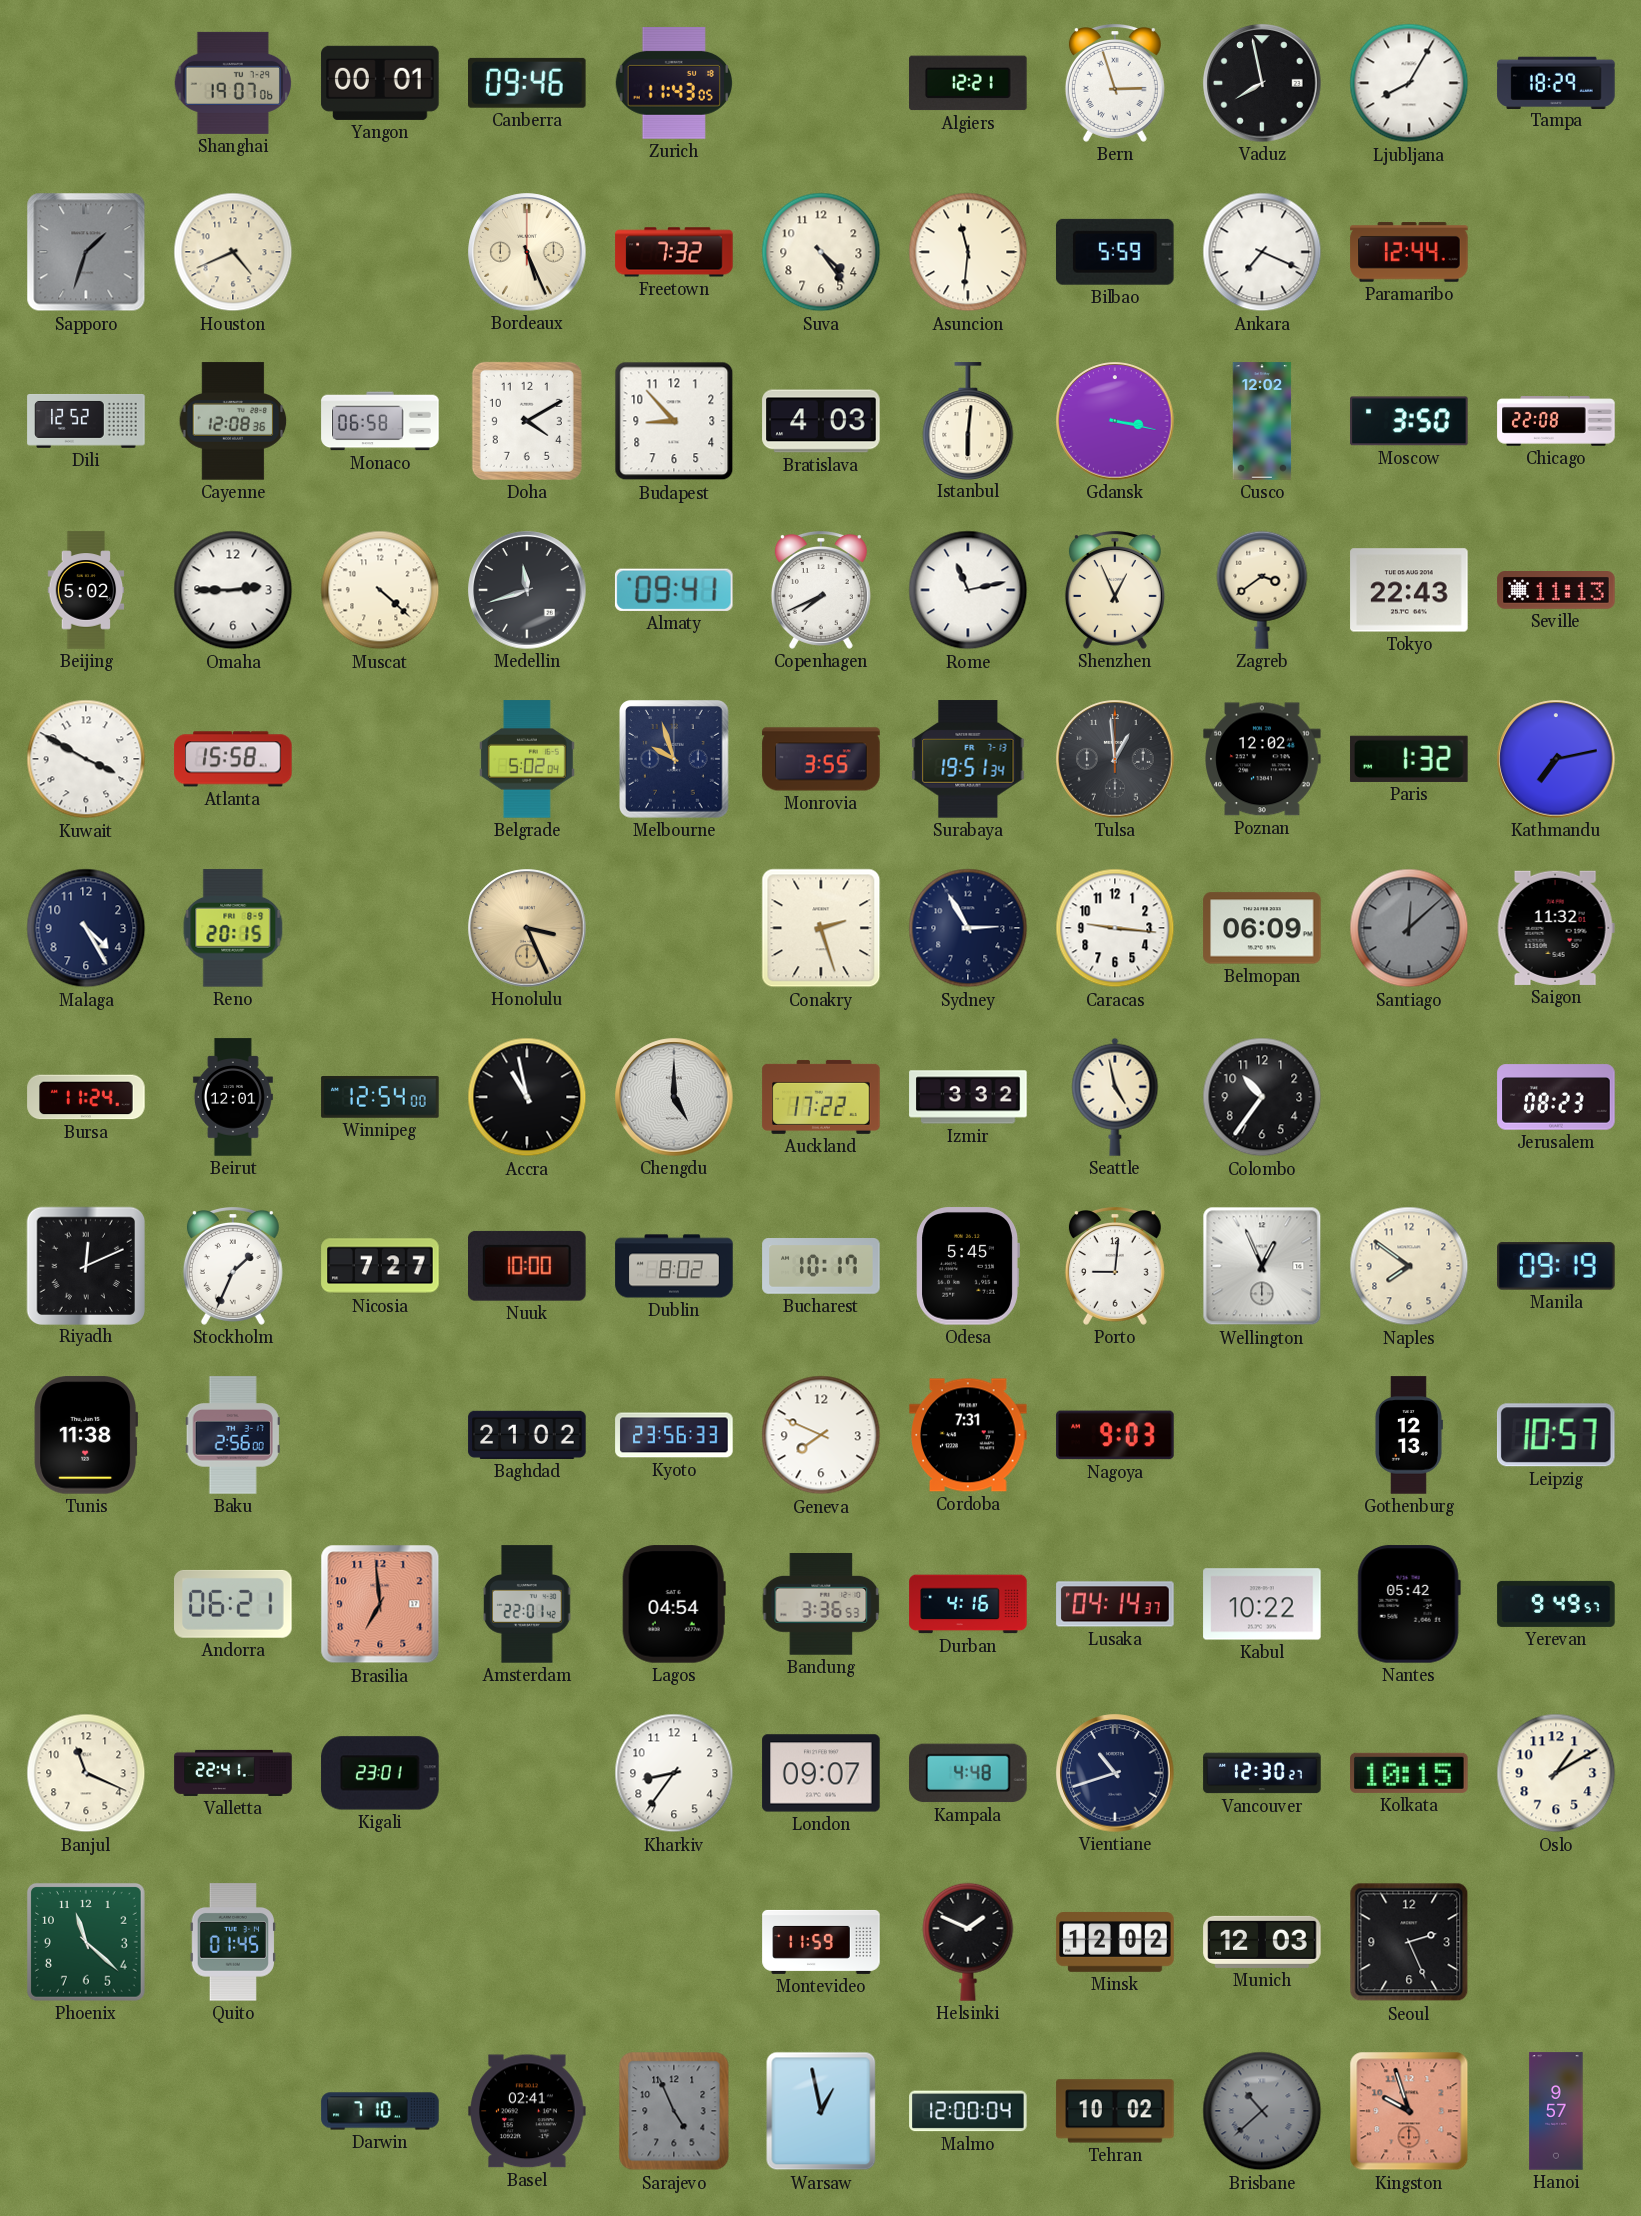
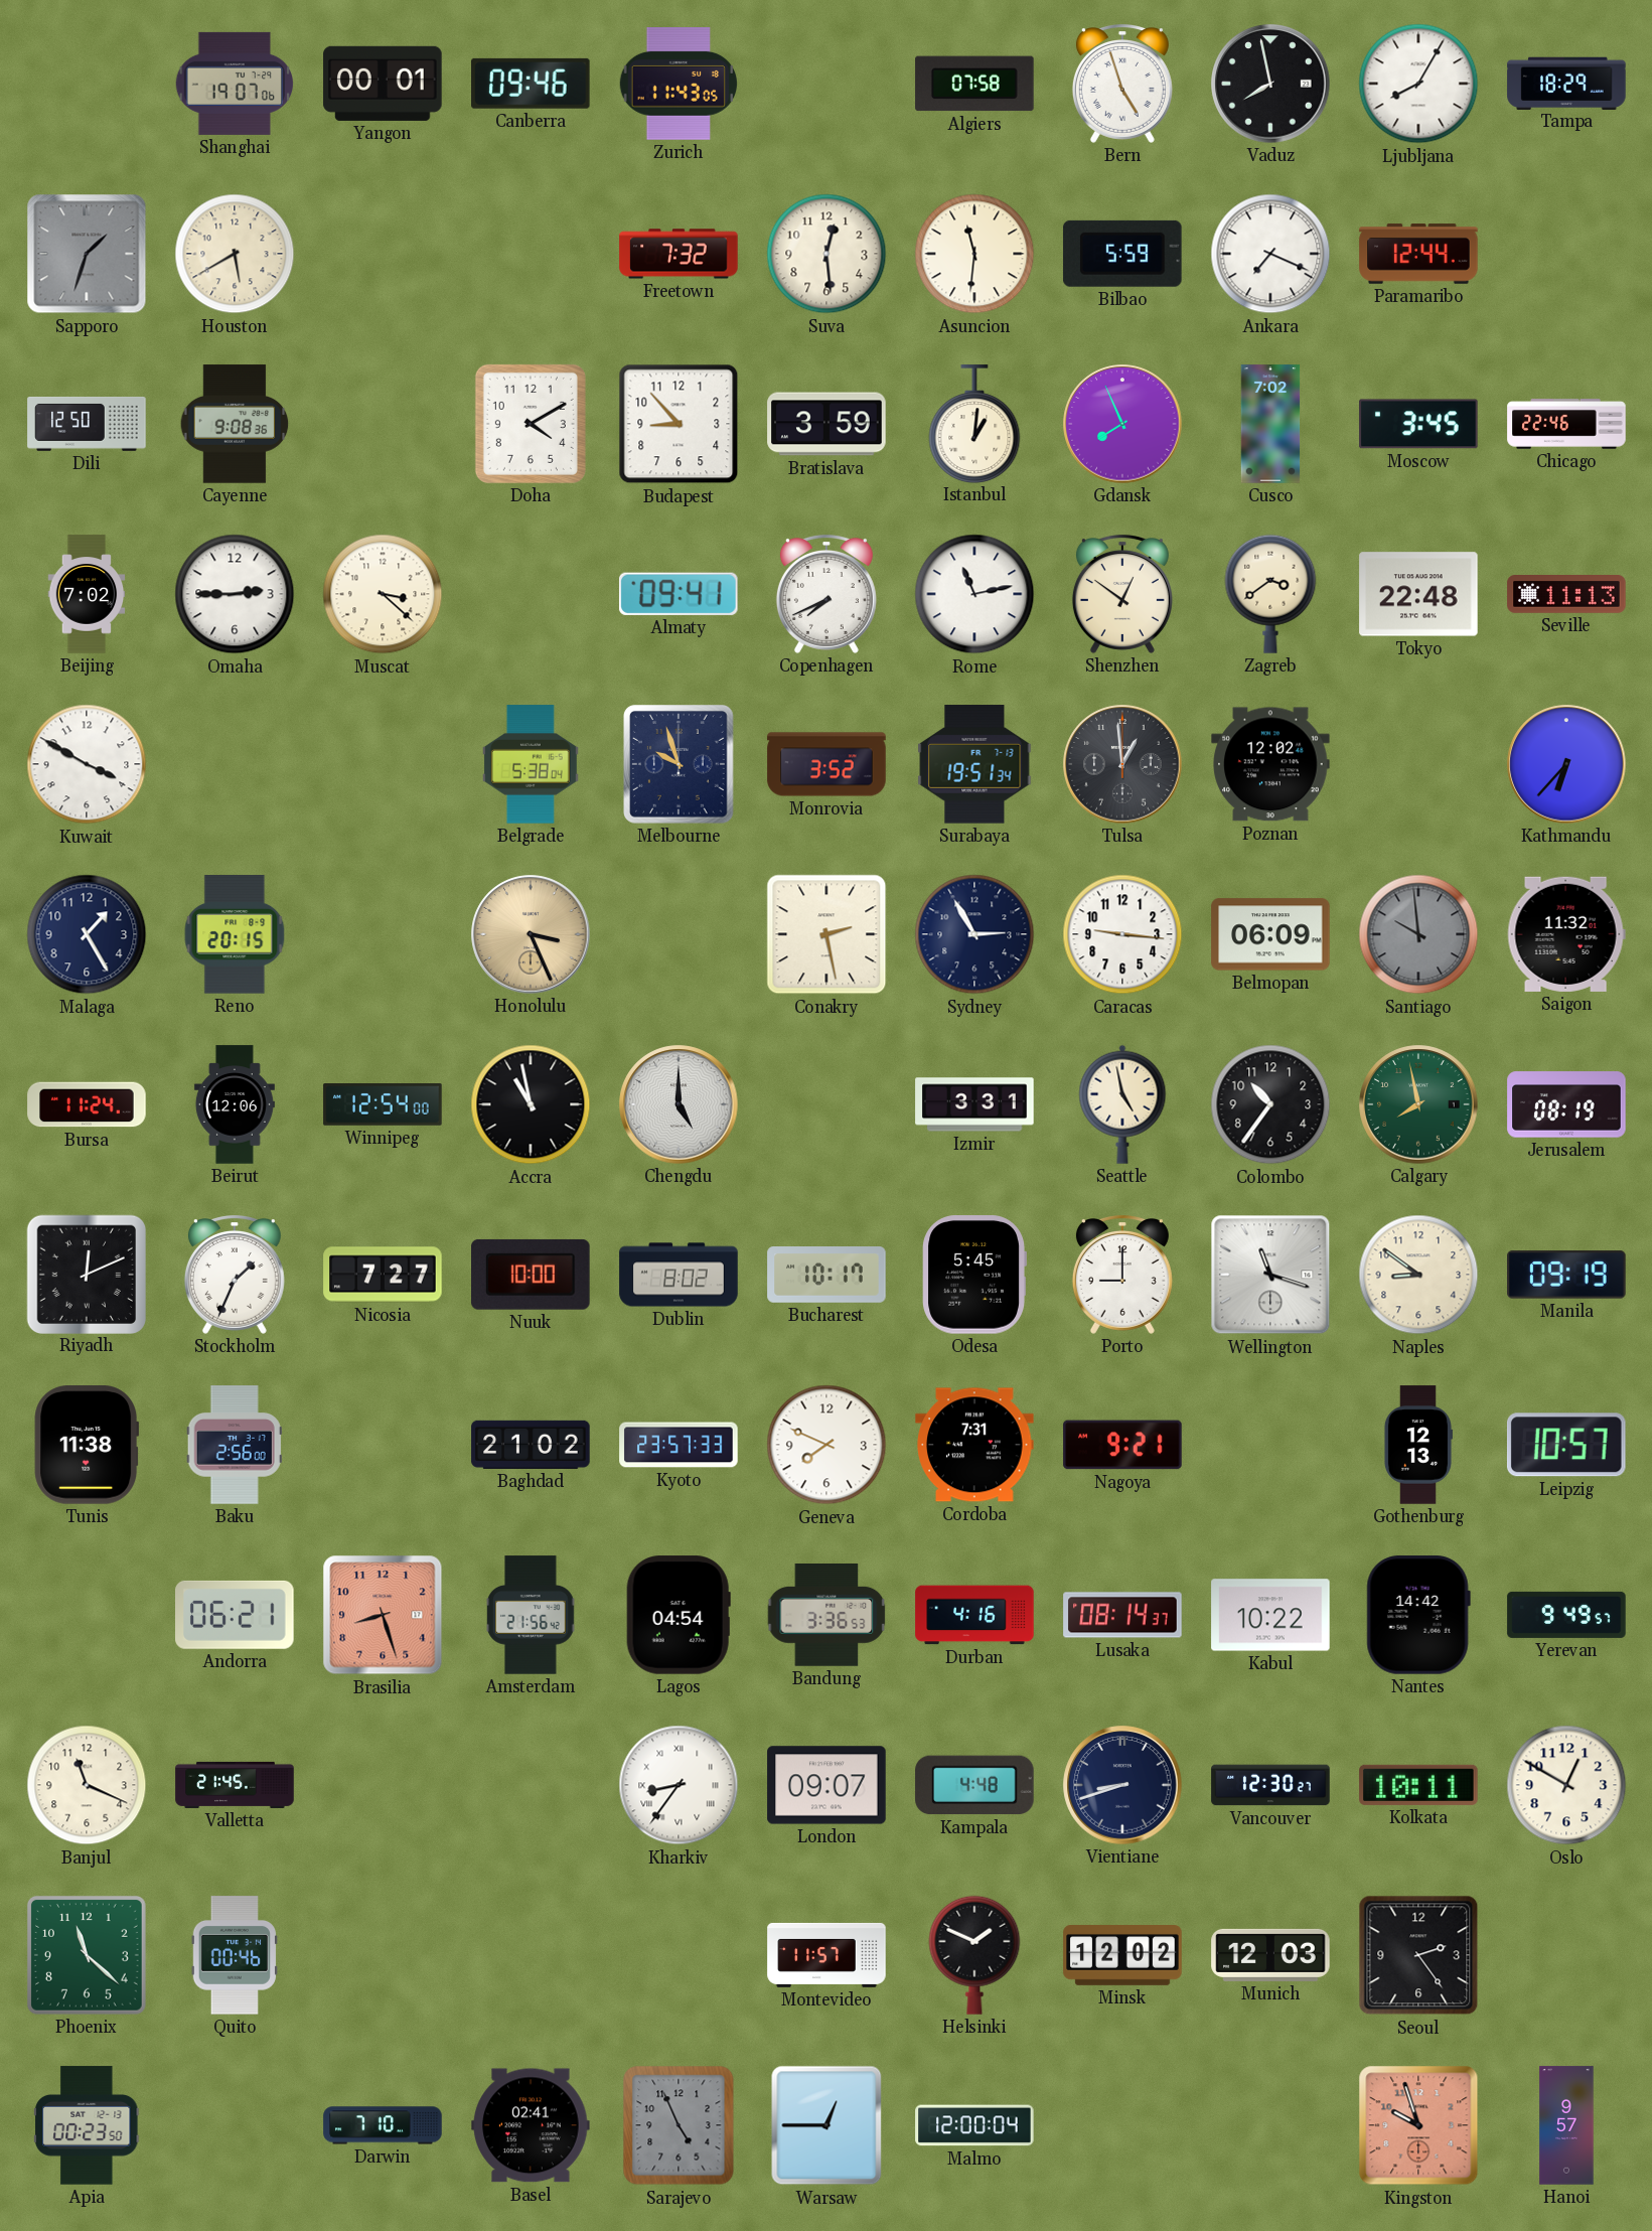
Algiers: 12:21 -> 07:58
Bern: 2:57 -> 4:57
Houston: 4:41 -> 5:40
Bordeaux: 5:26 -> none
Suva: 4:24 -> 12:29
Dili: 12:52 -> 12:50
Cayenne: 12:08 -> 9:08
Monaco: 06:58 -> none
Bratislava: 4:03 -> 3:59
Istanbul: 6:01 -> 1:01
Gdansk: 3:17 -> 7:56
Cusco: 12:02 -> 7:02
Moscow: 3:50 -> 3:45
Chicago: 22:08 -> 22:46
Beijing: 5:02 -> 7:02
Muscat: 4:22 -> 3:22
Medellin: 11:42 -> none
Shenzhen: 12:56 -> 12:51
Tokyo: 22:43 -> 22:48
Atlanta: 15:58 -> none
Belgrade: 5:02 -> 5:38
Monrovia: 3:55 -> 3:52
Paris: 1:32 -> none
Kathmandu: 7:13 -> 6:37
Malaga: 4:25 -> 1:25
Conakry: 2:27 -> 2:28
Santiago: 12:08 -> 9:59
Beirut: 12:01 -> 12:06
Auckland: 17:22 -> none
Izmir: 3:32 -> 3:31
Calgary: none -> 7:58
Jerusalem: 08:23 -> 08:19
Porto: 9:01 -> 9:00
Wellington: 12:56 -> 11:18
Naples: 7:51 -> 8:51
Kyoto: 23:56 -> 23:57
Nagoya: 9:03 -> 9:21
Brasilia: 6:59 -> 8:27
Amsterdam: 22:01 -> 21:56
Lusaka: 04:14 -> 08:14
Nantes: 05:42 -> 14:42
Valletta: 22:41 -> 21:45
Kigali: 23:01 -> none
Kharkiv numerals: Arabic -> Roman
Vientiane: 10:42 -> 8:42
Kolkata: 10:15 -> 10:11
Oslo: 1:10 -> 12:50
Quito: 01:45 -> 00:46
Montevideo: 11:59 -> 11:57
Seoul: 2:26 -> 2:24
Apia: none -> 00:23
Warsaw: 12:58 -> 12:45
Tehran: 10:02 -> none
Brisbane: 10:38 -> none
